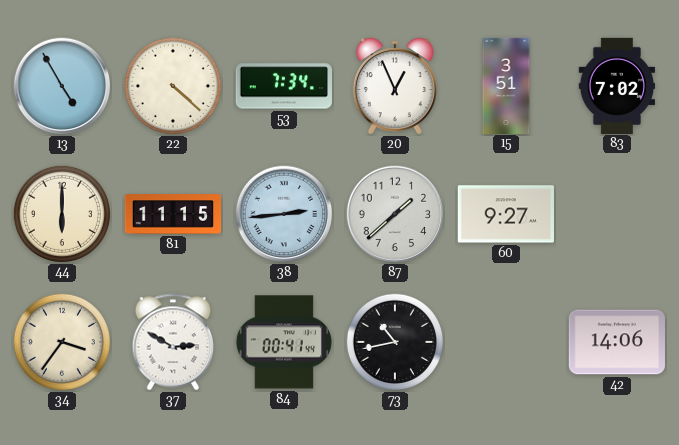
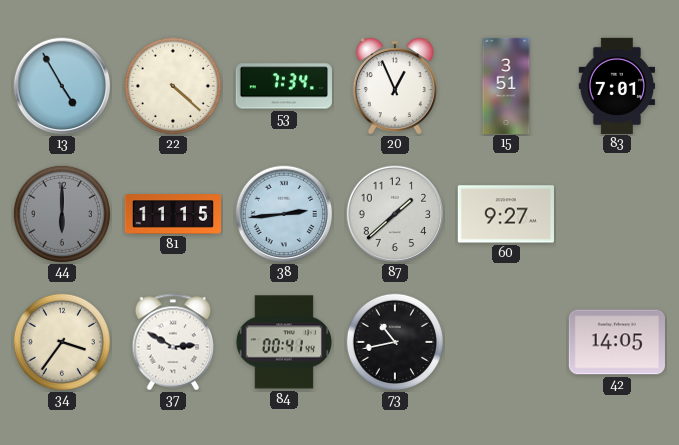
83: 7:02 -> 7:01
44 dial: cream -> grey
42: 14:06 -> 14:05
